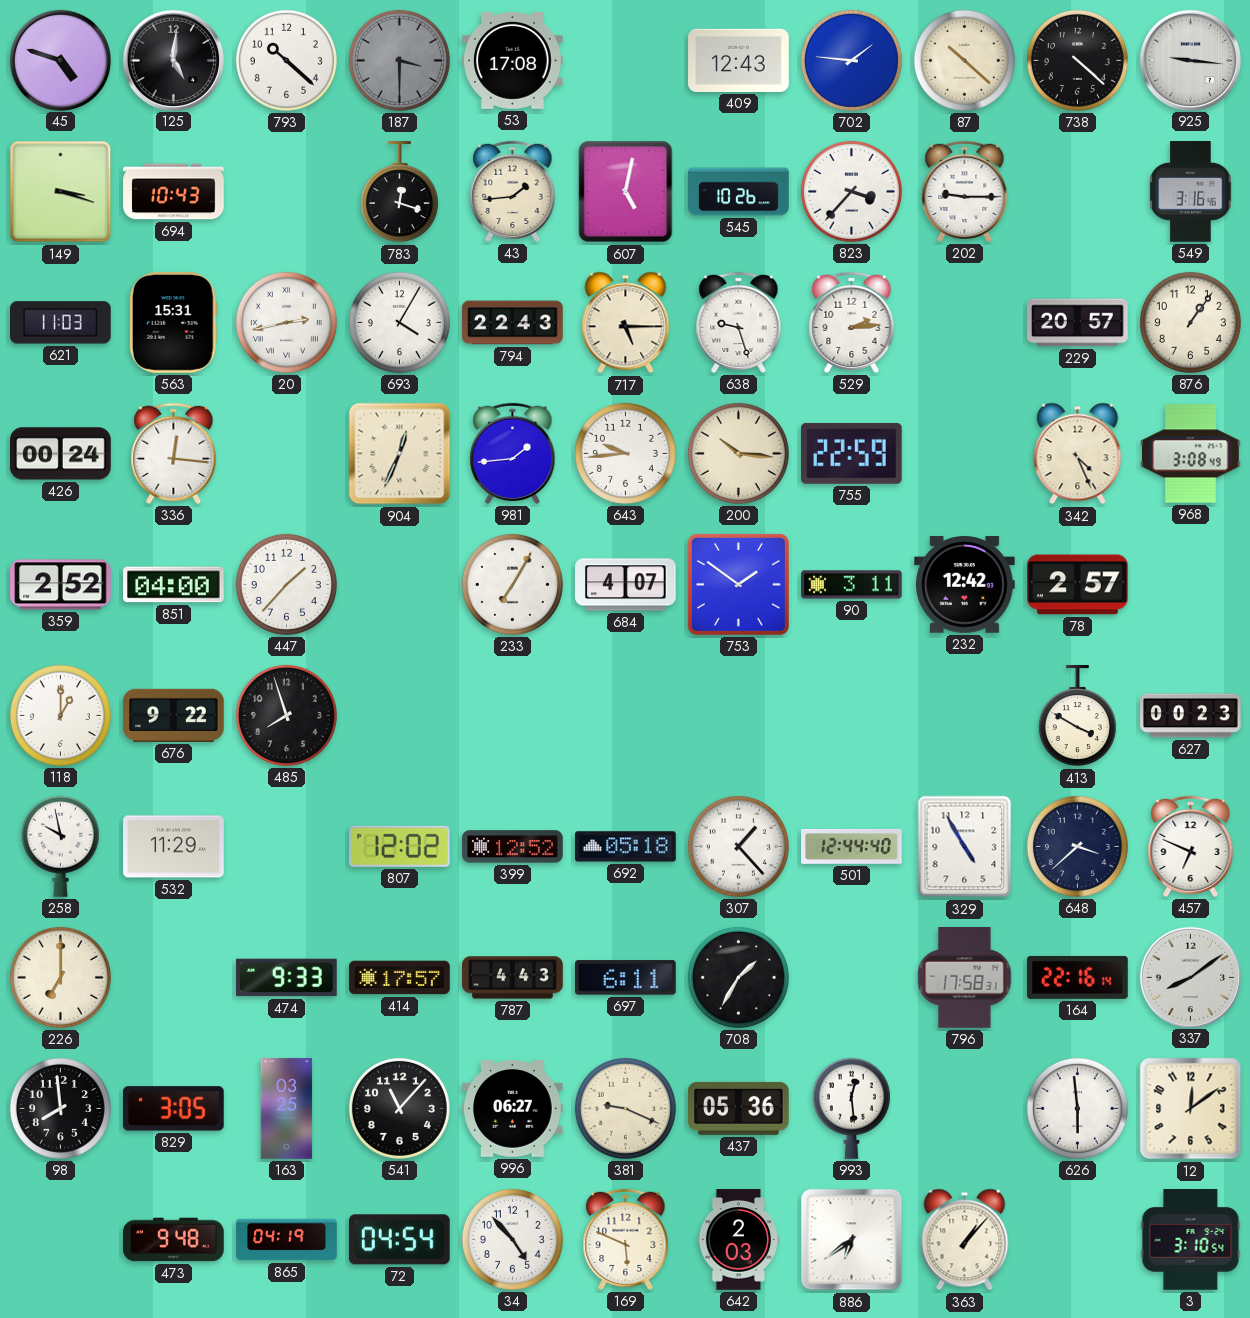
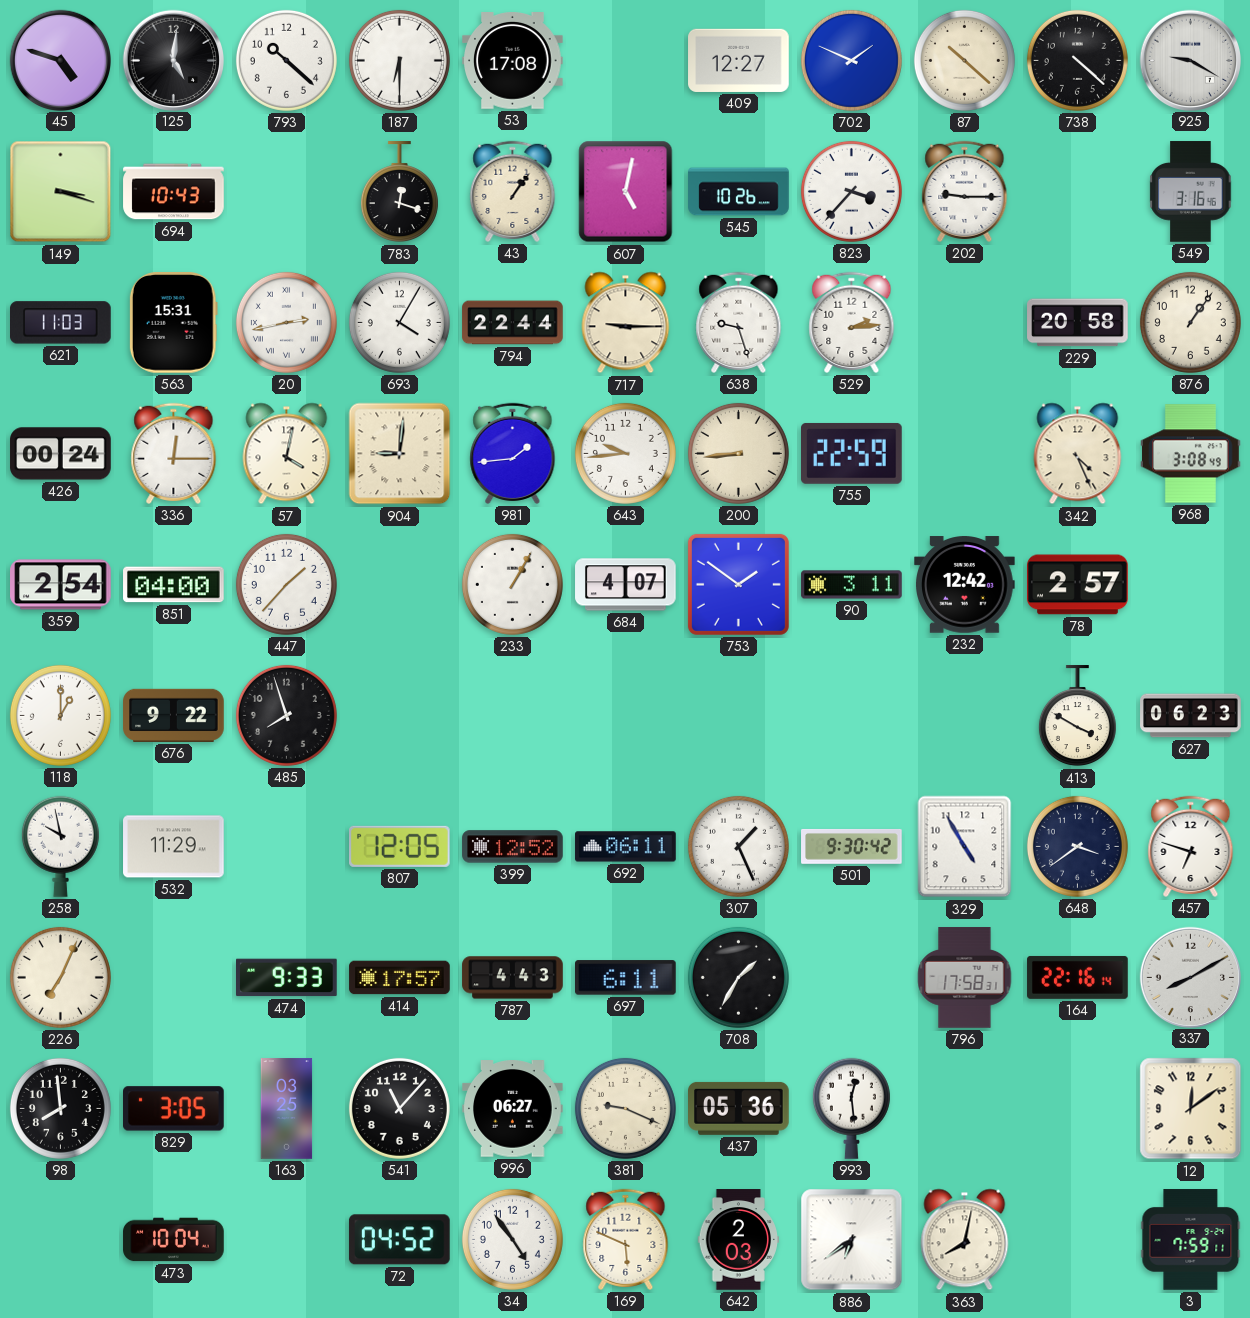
187: 3:30 -> 6:30
187 dial: grey -> white
409: 12:43 -> 12:27
702: 1:46 -> 1:49
925: 9:16 -> 9:20
43: 1:44 -> 1:06
794: 22:43 -> 22:44
717: 5:15 -> 9:15
229: 20:57 -> 20:58
336: 12:16 -> 12:15
57: none -> 4:02
904: 12:34 -> 9:01
200: 10:16 -> 8:44
359: 2:52 -> 2:54
233: 7:05 -> 1:05
627: 00:23 -> 06:23
807: 12:02 -> 12:05
692: 05:18 -> 06:11
307: 1:23 -> 1:26
501: 12:44 -> 9:30
648: 3:38 -> 3:39
457: 6:49 -> 6:48
226: 7:00 -> 7:04
337: 8:09 -> 8:10
626: 5:59 -> none
473: 9:48 -> 10:04
865: 04:19 -> none
72: 04:54 -> 04:52
34: 4:53 -> 4:54
363: 1:07 -> 8:02
3: 3:10 -> 7:59
